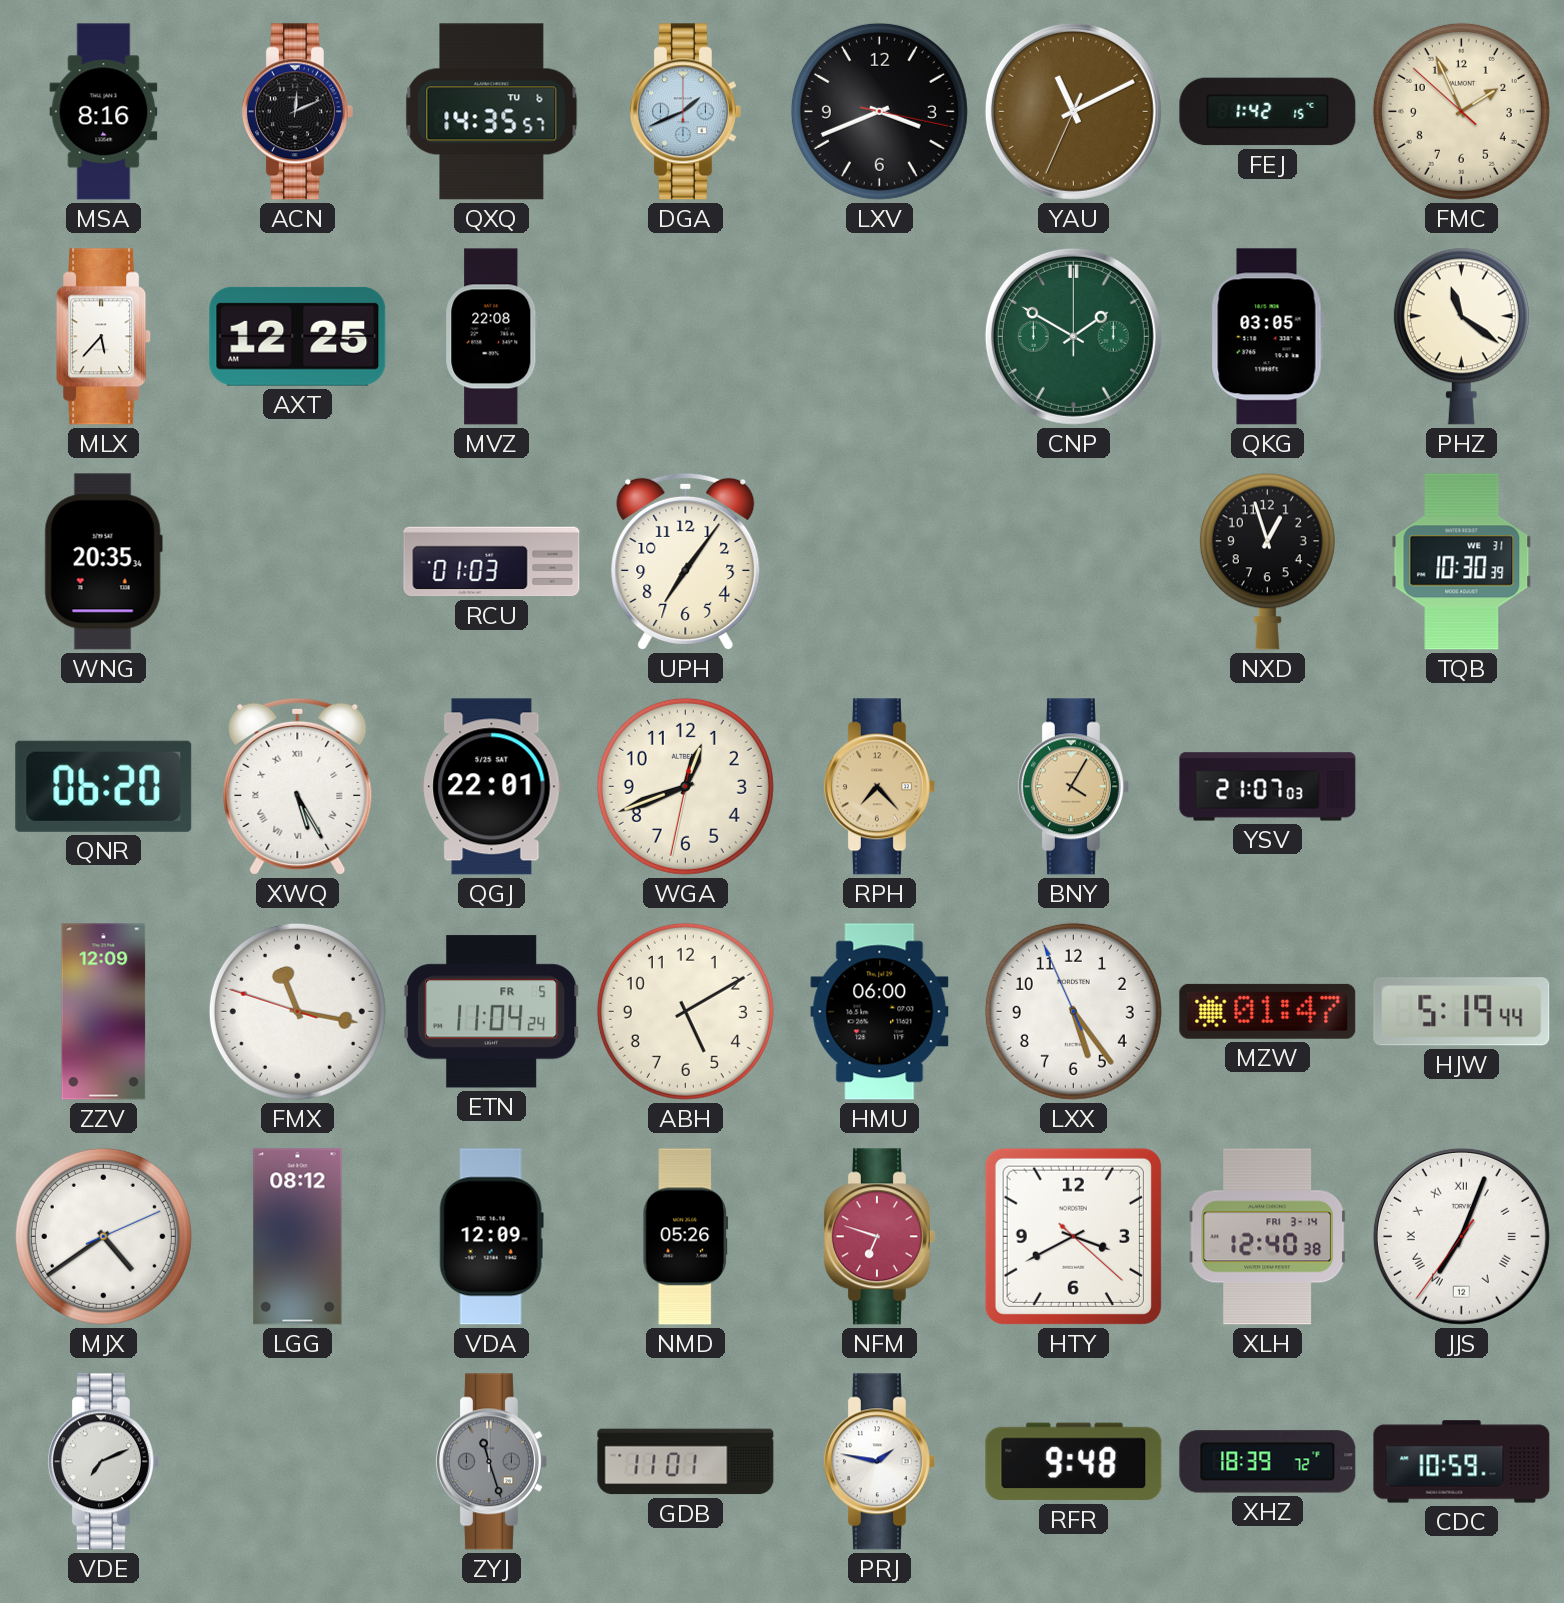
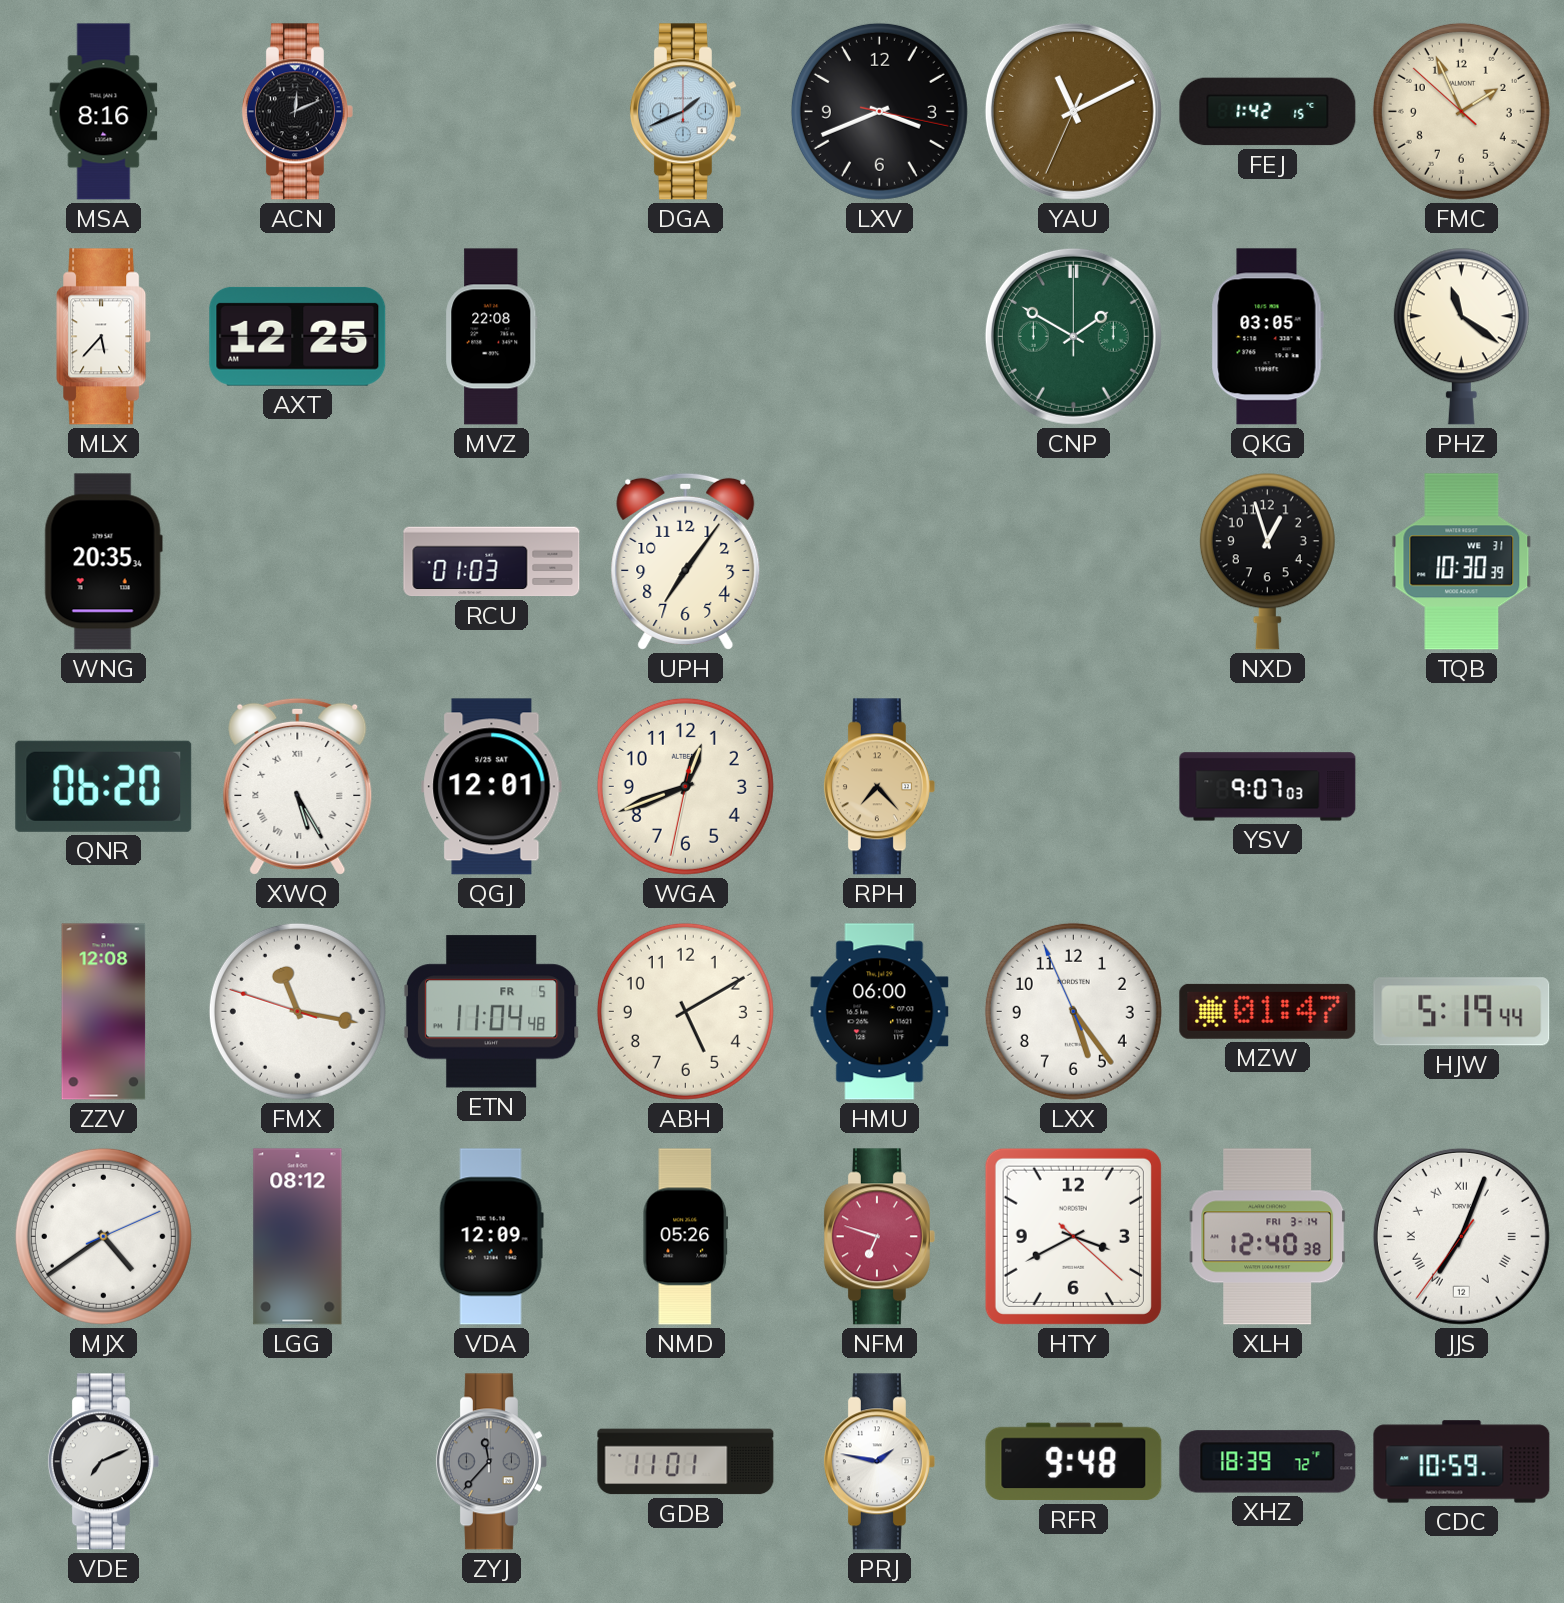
QXQ: 14:35 -> none
QGJ: 22:01 -> 12:01
BNY: 4:05 -> none
YSV: 21:07 -> 9:07
ZZV: 12:09 -> 12:08
ETN: 11:04:24 -> 11:04:48
ZYJ: 11:27 -> 11:37
